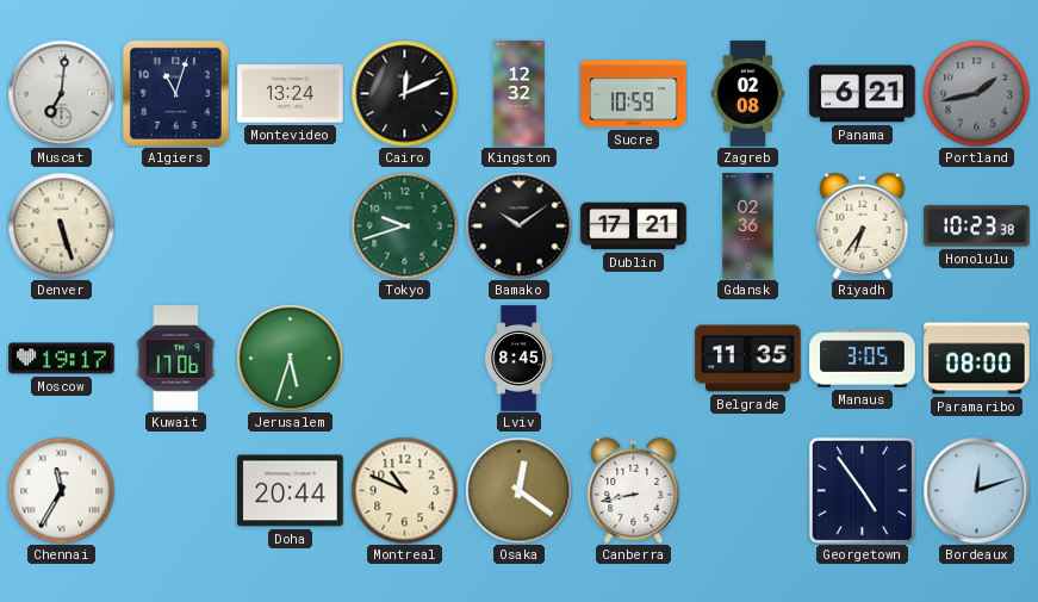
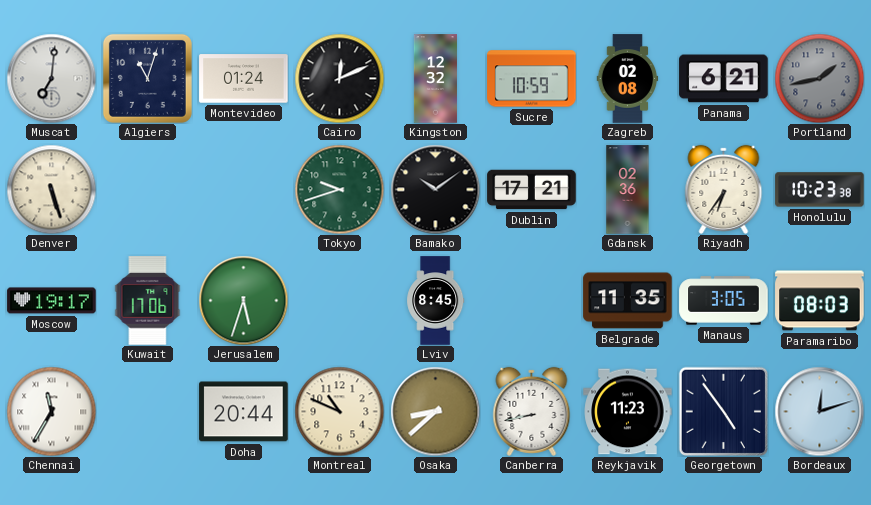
Montevideo: 13:24 -> 01:24
Paramaribo: 08:00 -> 08:03
Osaka: 12:21 -> 8:38
Reykjavik: none -> 11:23
